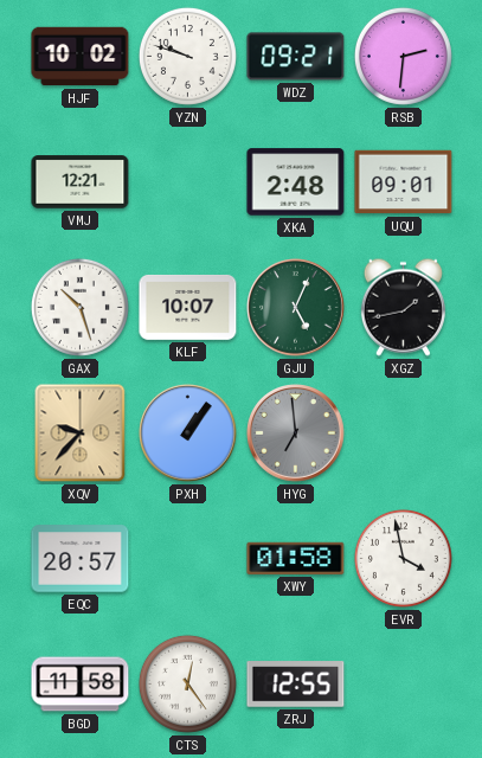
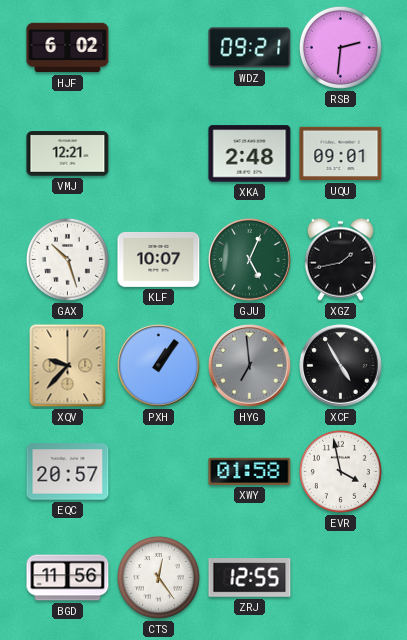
HJF: 10:02 -> 6:02
YZN: 9:48 -> none
XCF: none -> 4:55
BGD: 11:58 -> 11:56
